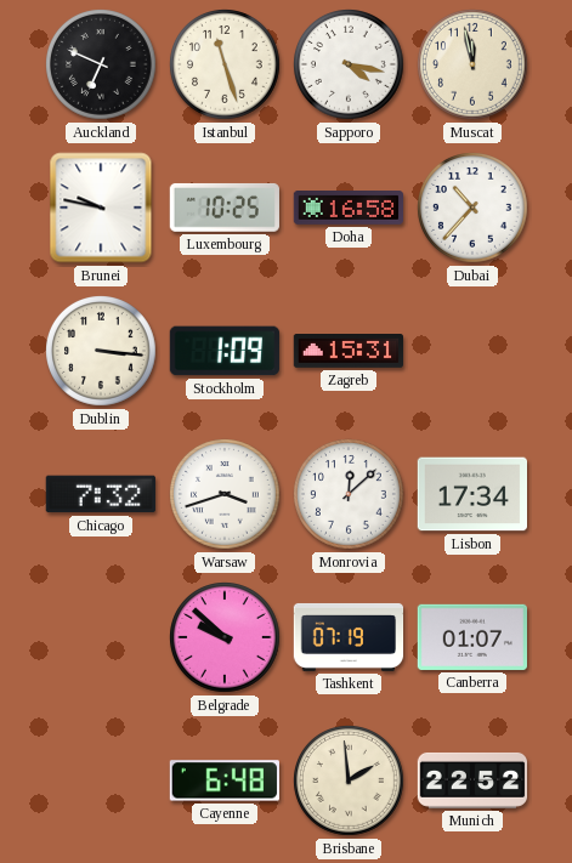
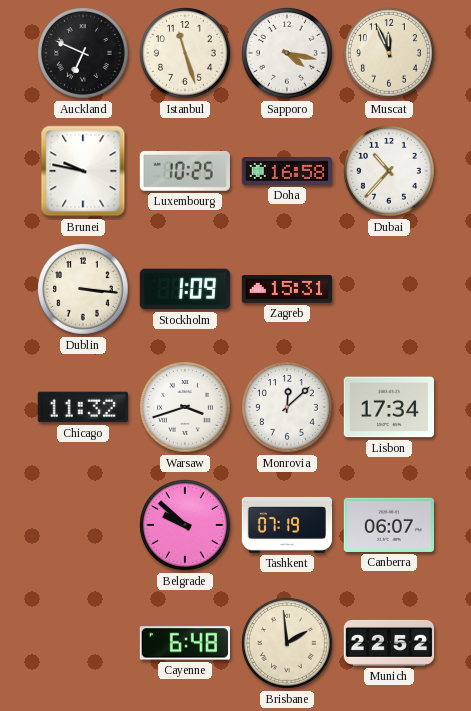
Muscat: 11:58 -> 11:56
Chicago: 7:32 -> 11:32
Canberra: 01:07 -> 06:07
